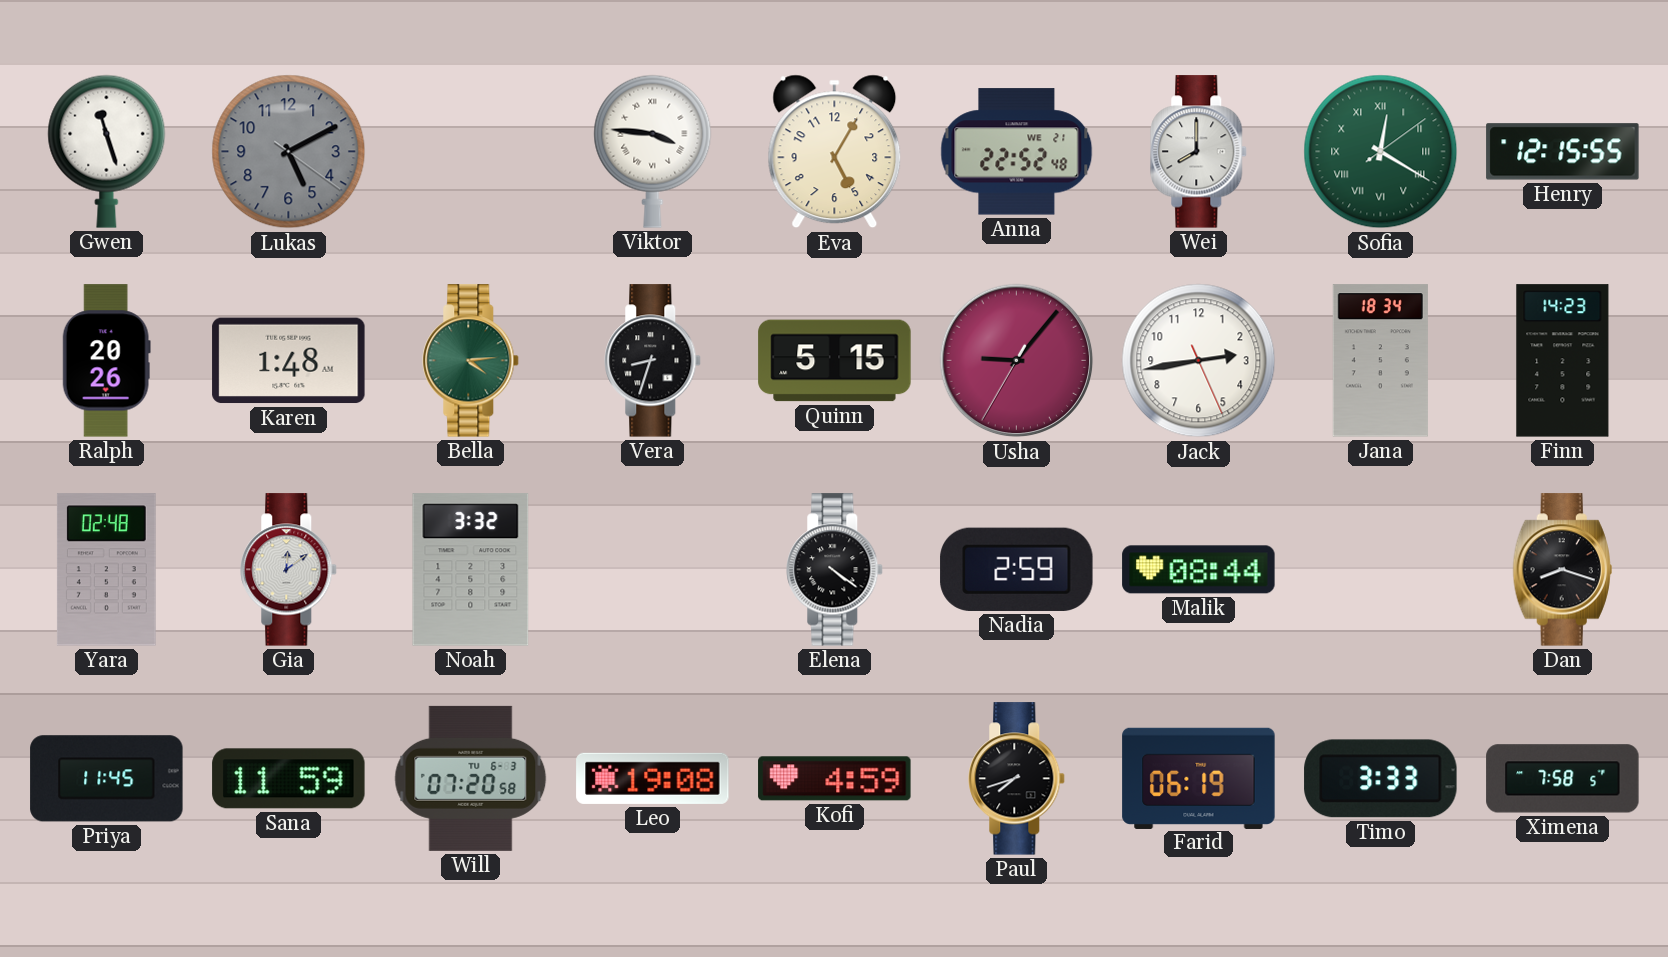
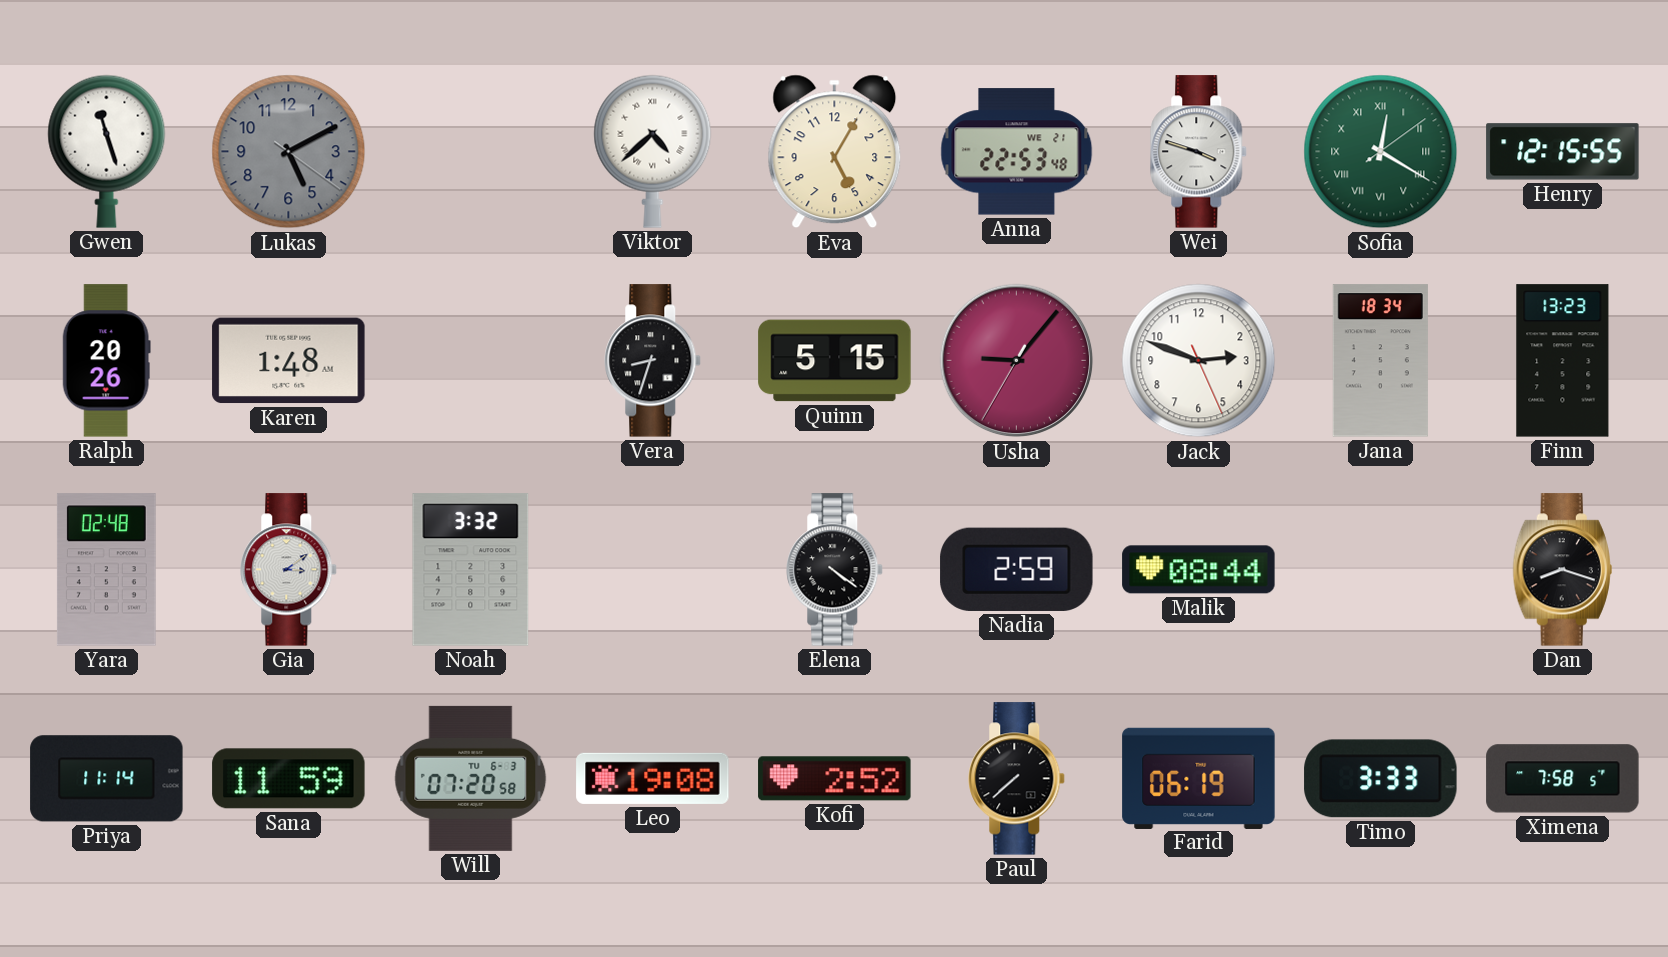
Viktor: 3:46 -> 4:38
Anna: 22:52 -> 22:53
Wei: 8:00 -> 3:48
Bella: 4:14 -> none
Jack: 2:43 -> 2:48
Finn: 14:23 -> 13:23
Gia: 12:09 -> 3:09
Priya: 11:45 -> 11:14
Kofi: 4:59 -> 2:52
Paul: 7:42 -> 7:38
